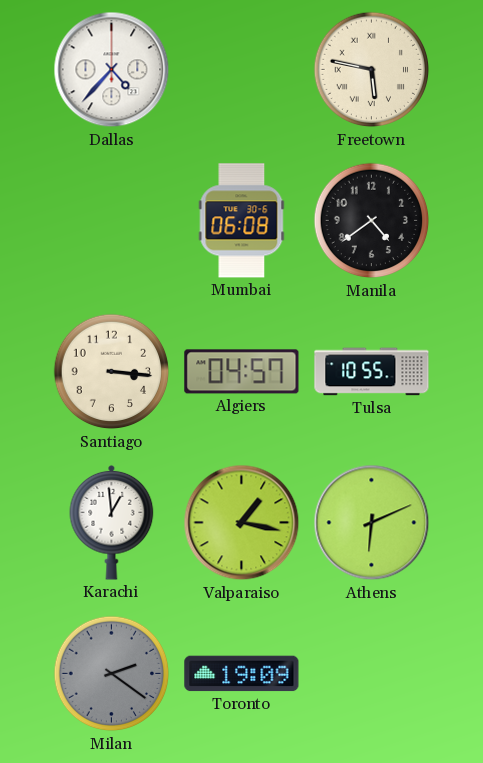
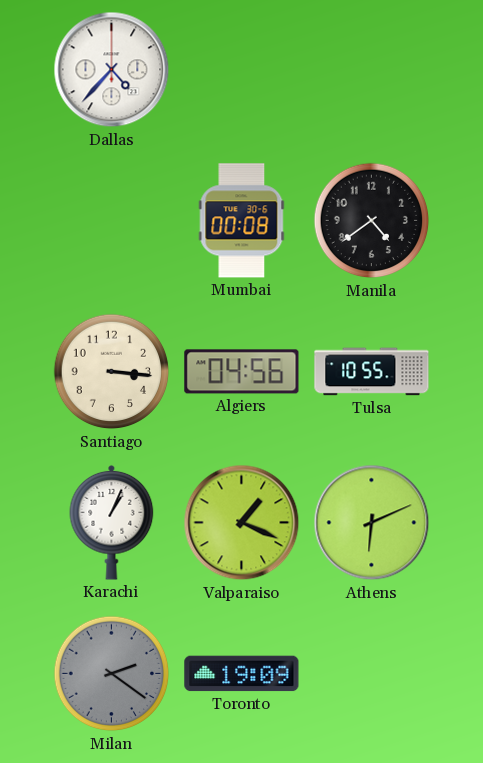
Freetown: 5:47 -> none
Mumbai: 06:08 -> 00:08
Algiers: 04:57 -> 04:56
Karachi: 12:59 -> 1:04
Valparaiso: 1:17 -> 1:19
